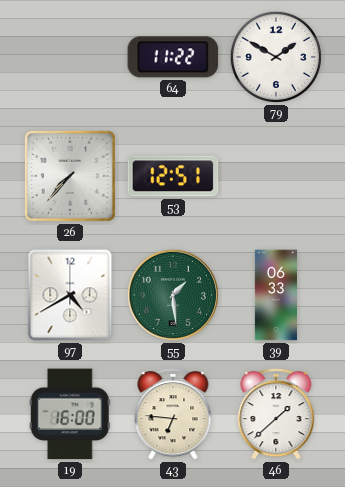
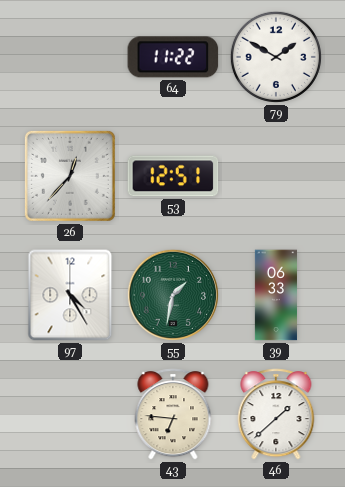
26: 7:37 -> 12:37
97: 4:40 -> 4:25
55: 1:29 -> 1:32
19: 16:00 -> none
